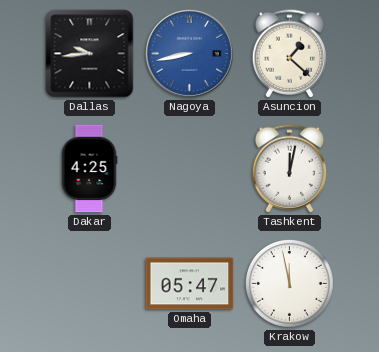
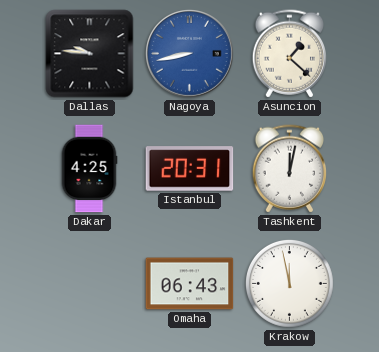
Dallas: 9:44 -> 9:46
Istanbul: none -> 20:31
Omaha: 05:47 -> 06:43
